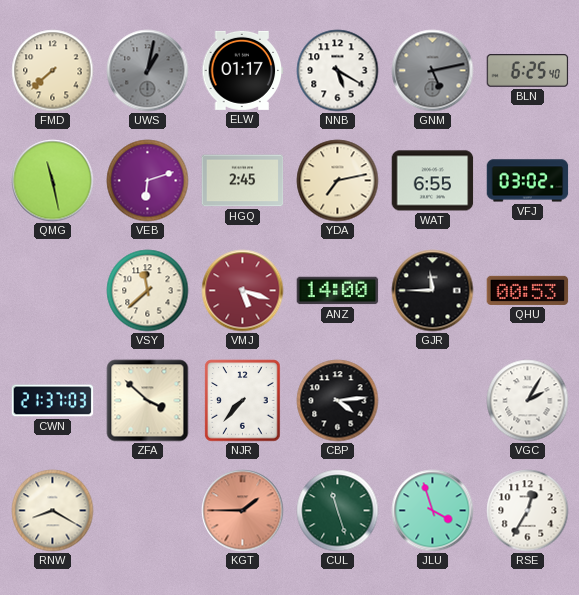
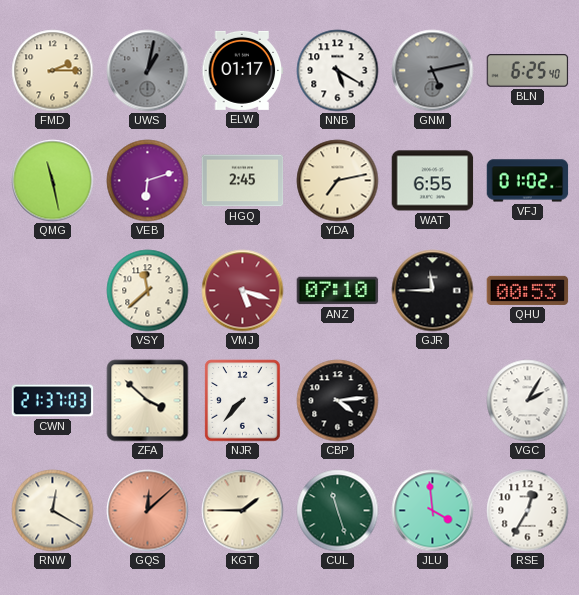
FMD: 7:38 -> 2:15
VFJ: 03:02 -> 01:02
ANZ: 14:00 -> 07:10
RNW: 8:20 -> 12:20
GQS: none -> 12:08
KGT dial: salmon -> cream
JLU: 3:57 -> 3:59
